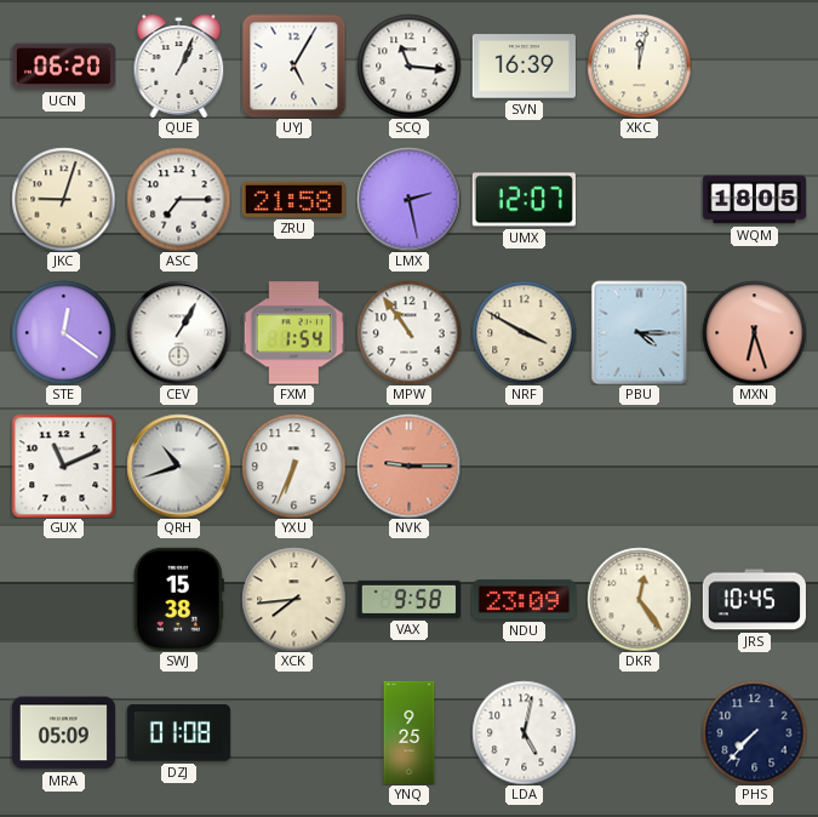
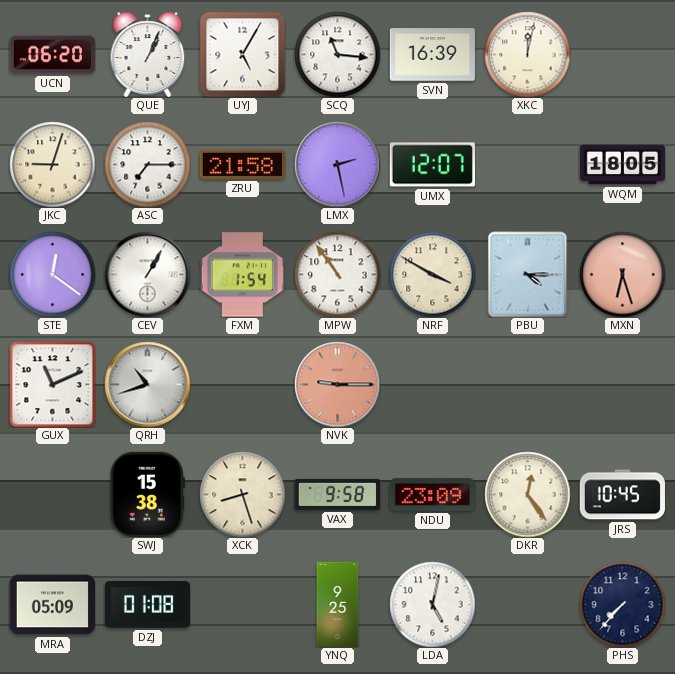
YXU: 6:34 -> none
XCK: 7:44 -> 8:27
